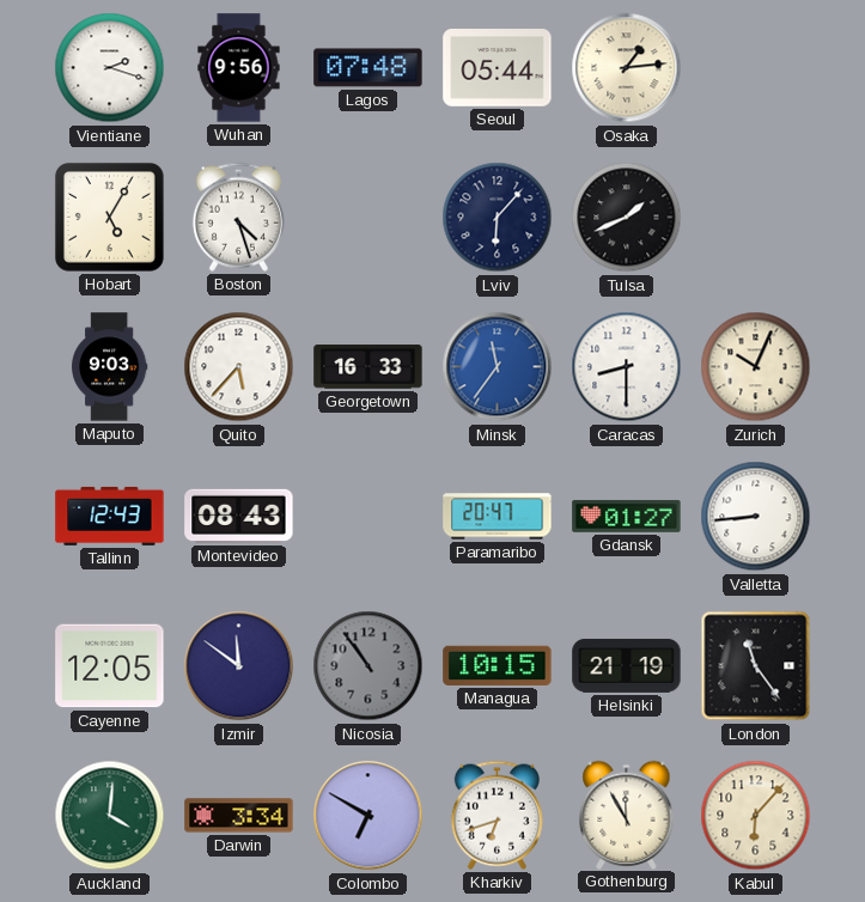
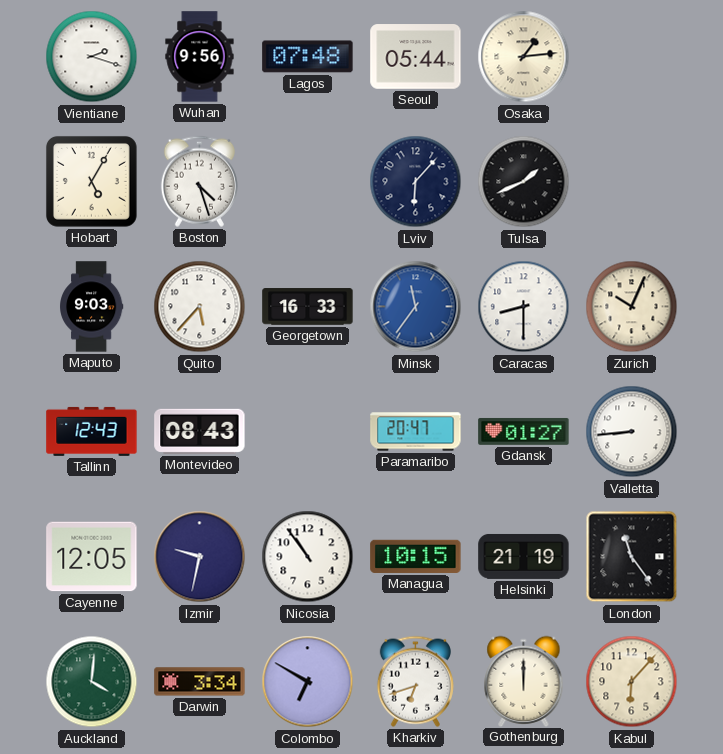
Izmir: 11:51 -> 9:32
Nicosia dial: grey -> white
Gothenburg: 11:55 -> 12:00
